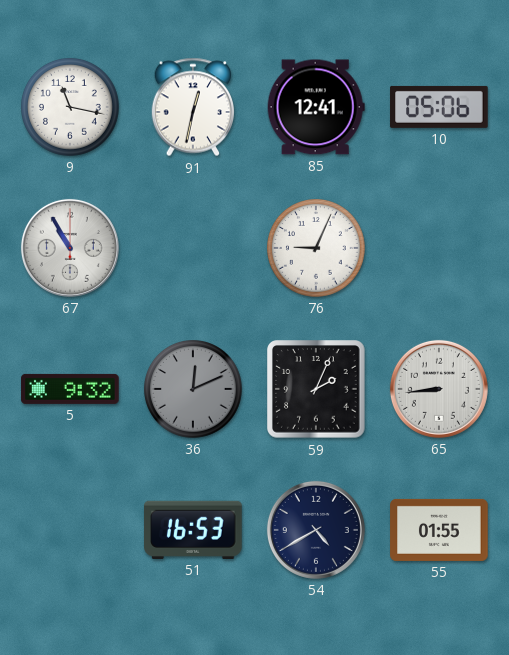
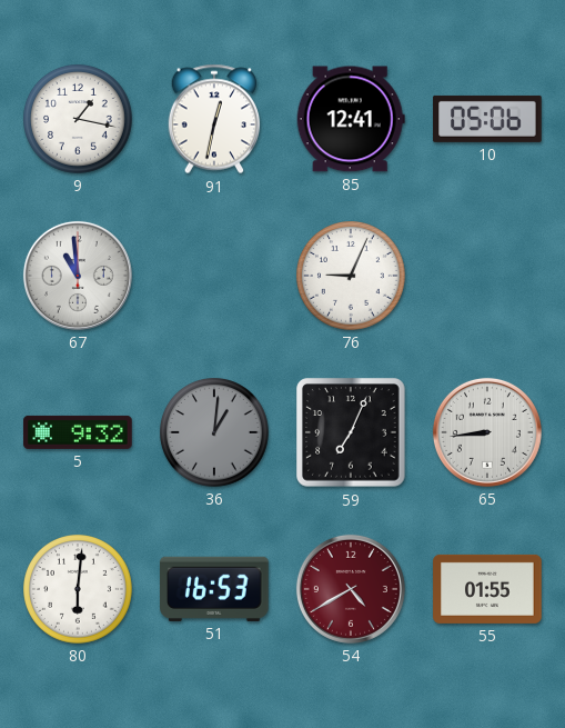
9: 11:17 -> 1:17
67: 10:55 -> 10:59
36: 12:11 -> 1:01
59: 2:04 -> 7:04
80: none -> 6:01
54 dial: navy -> burgundy
